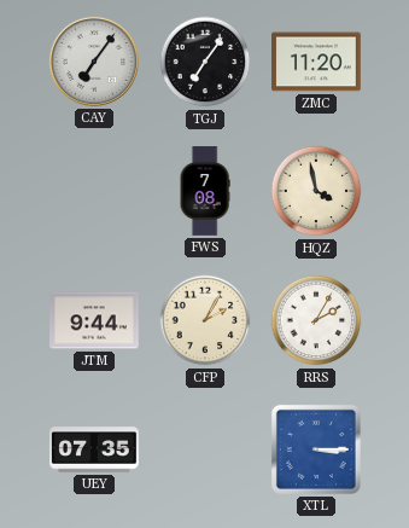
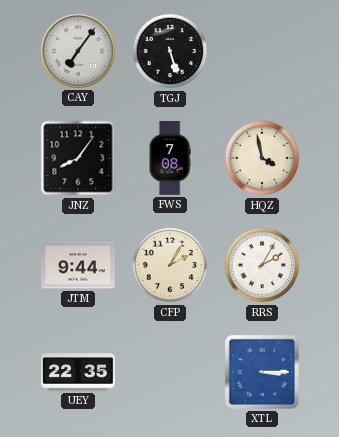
TGJ: 7:06 -> 5:27
ZMC: 11:20 -> none
JNZ: none -> 8:06
UEY: 07:35 -> 22:35
